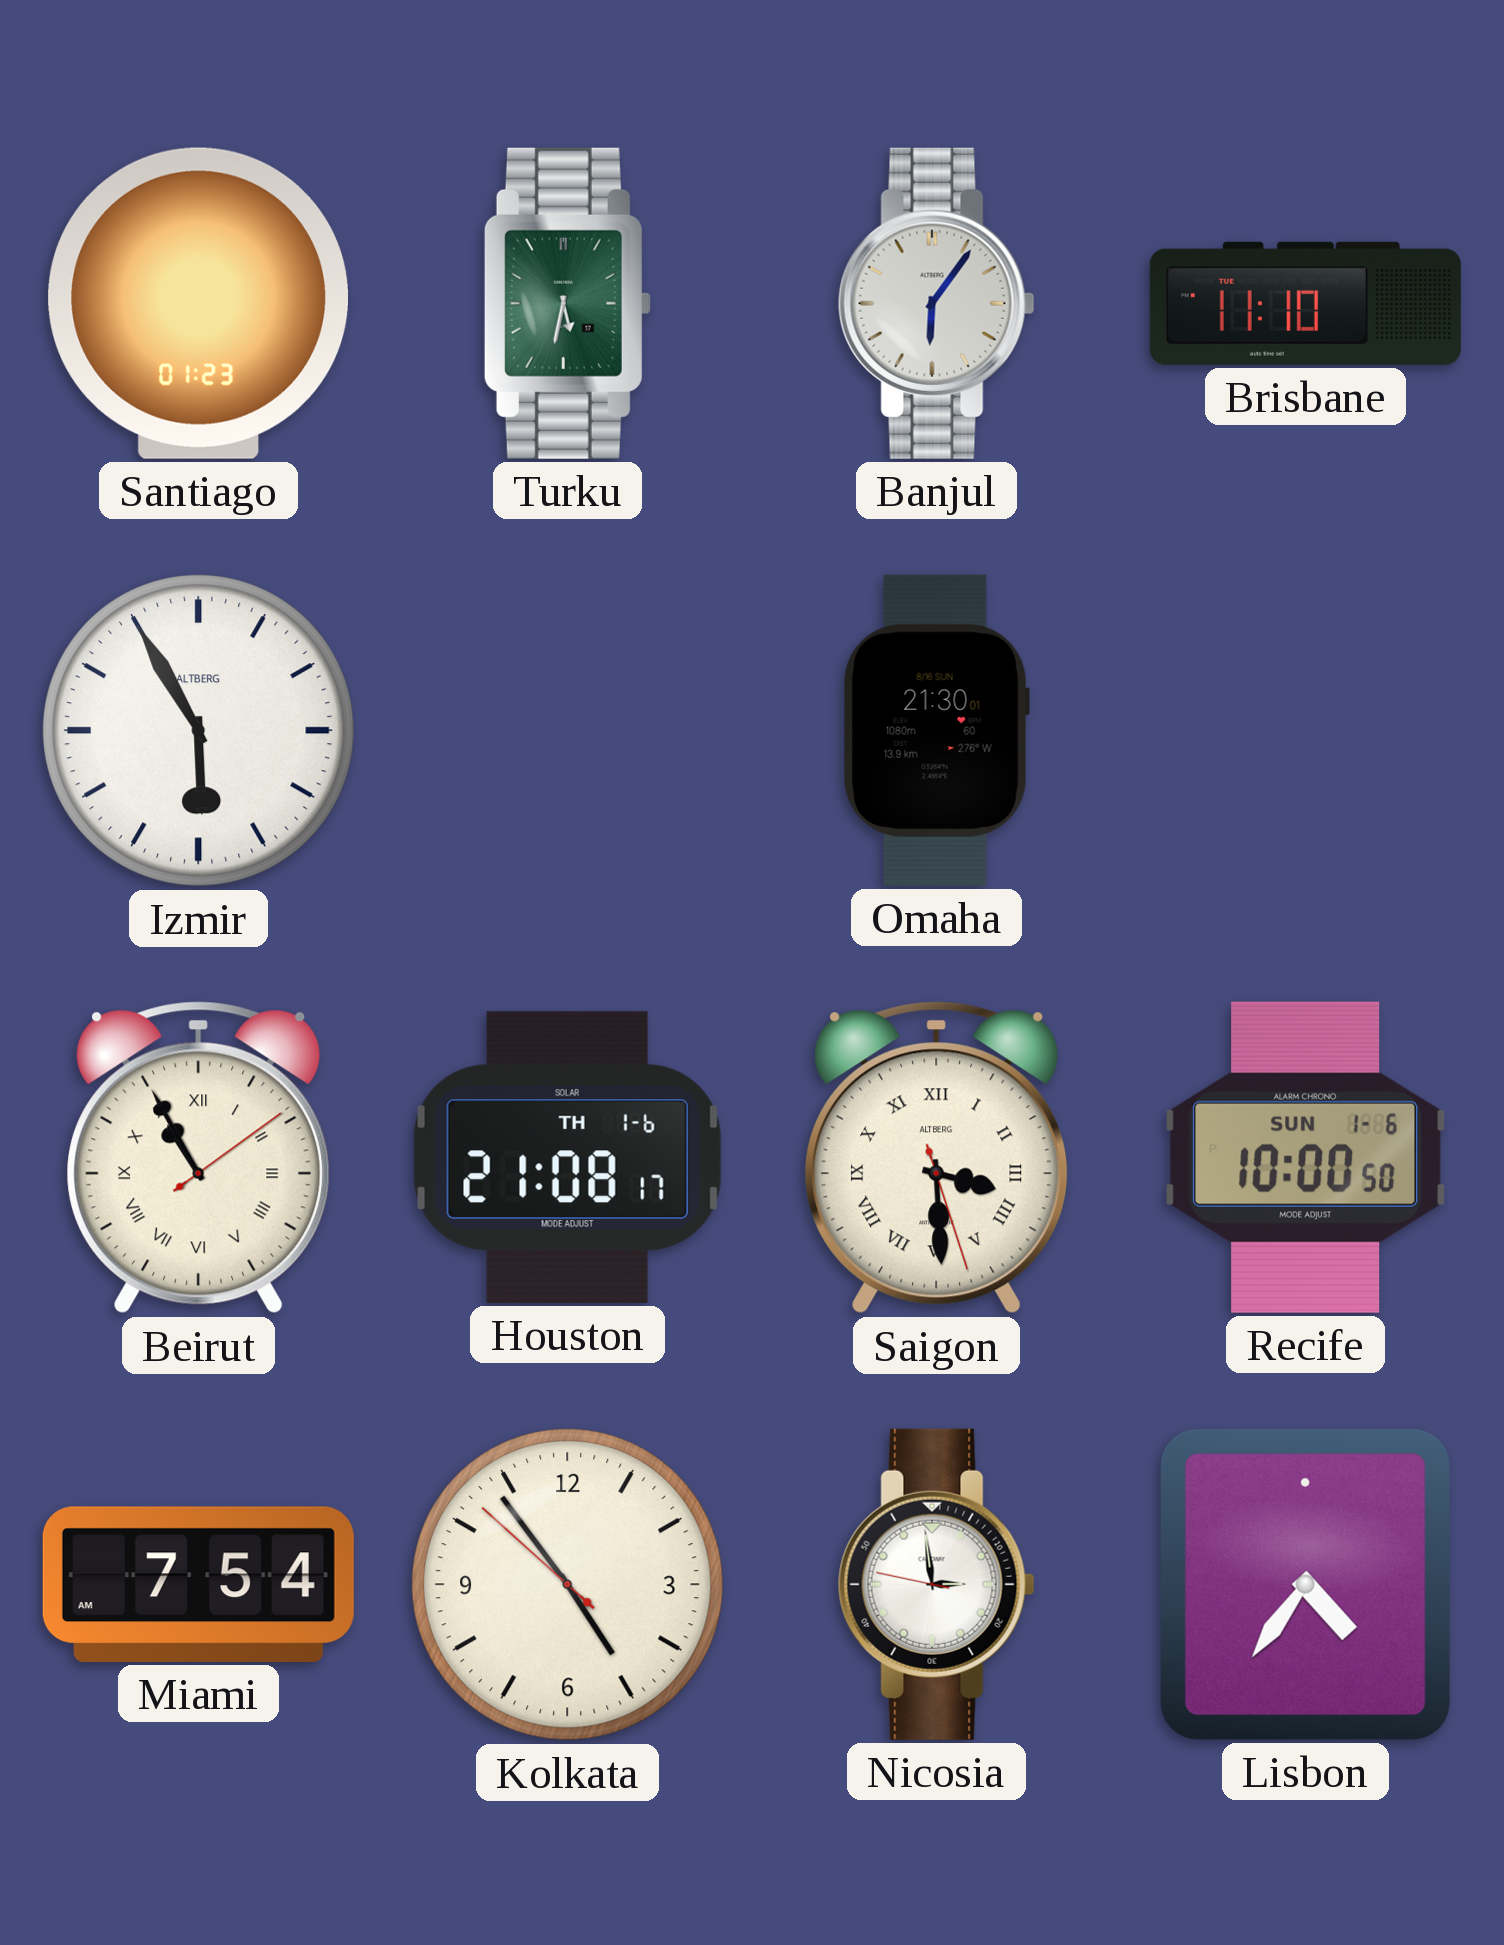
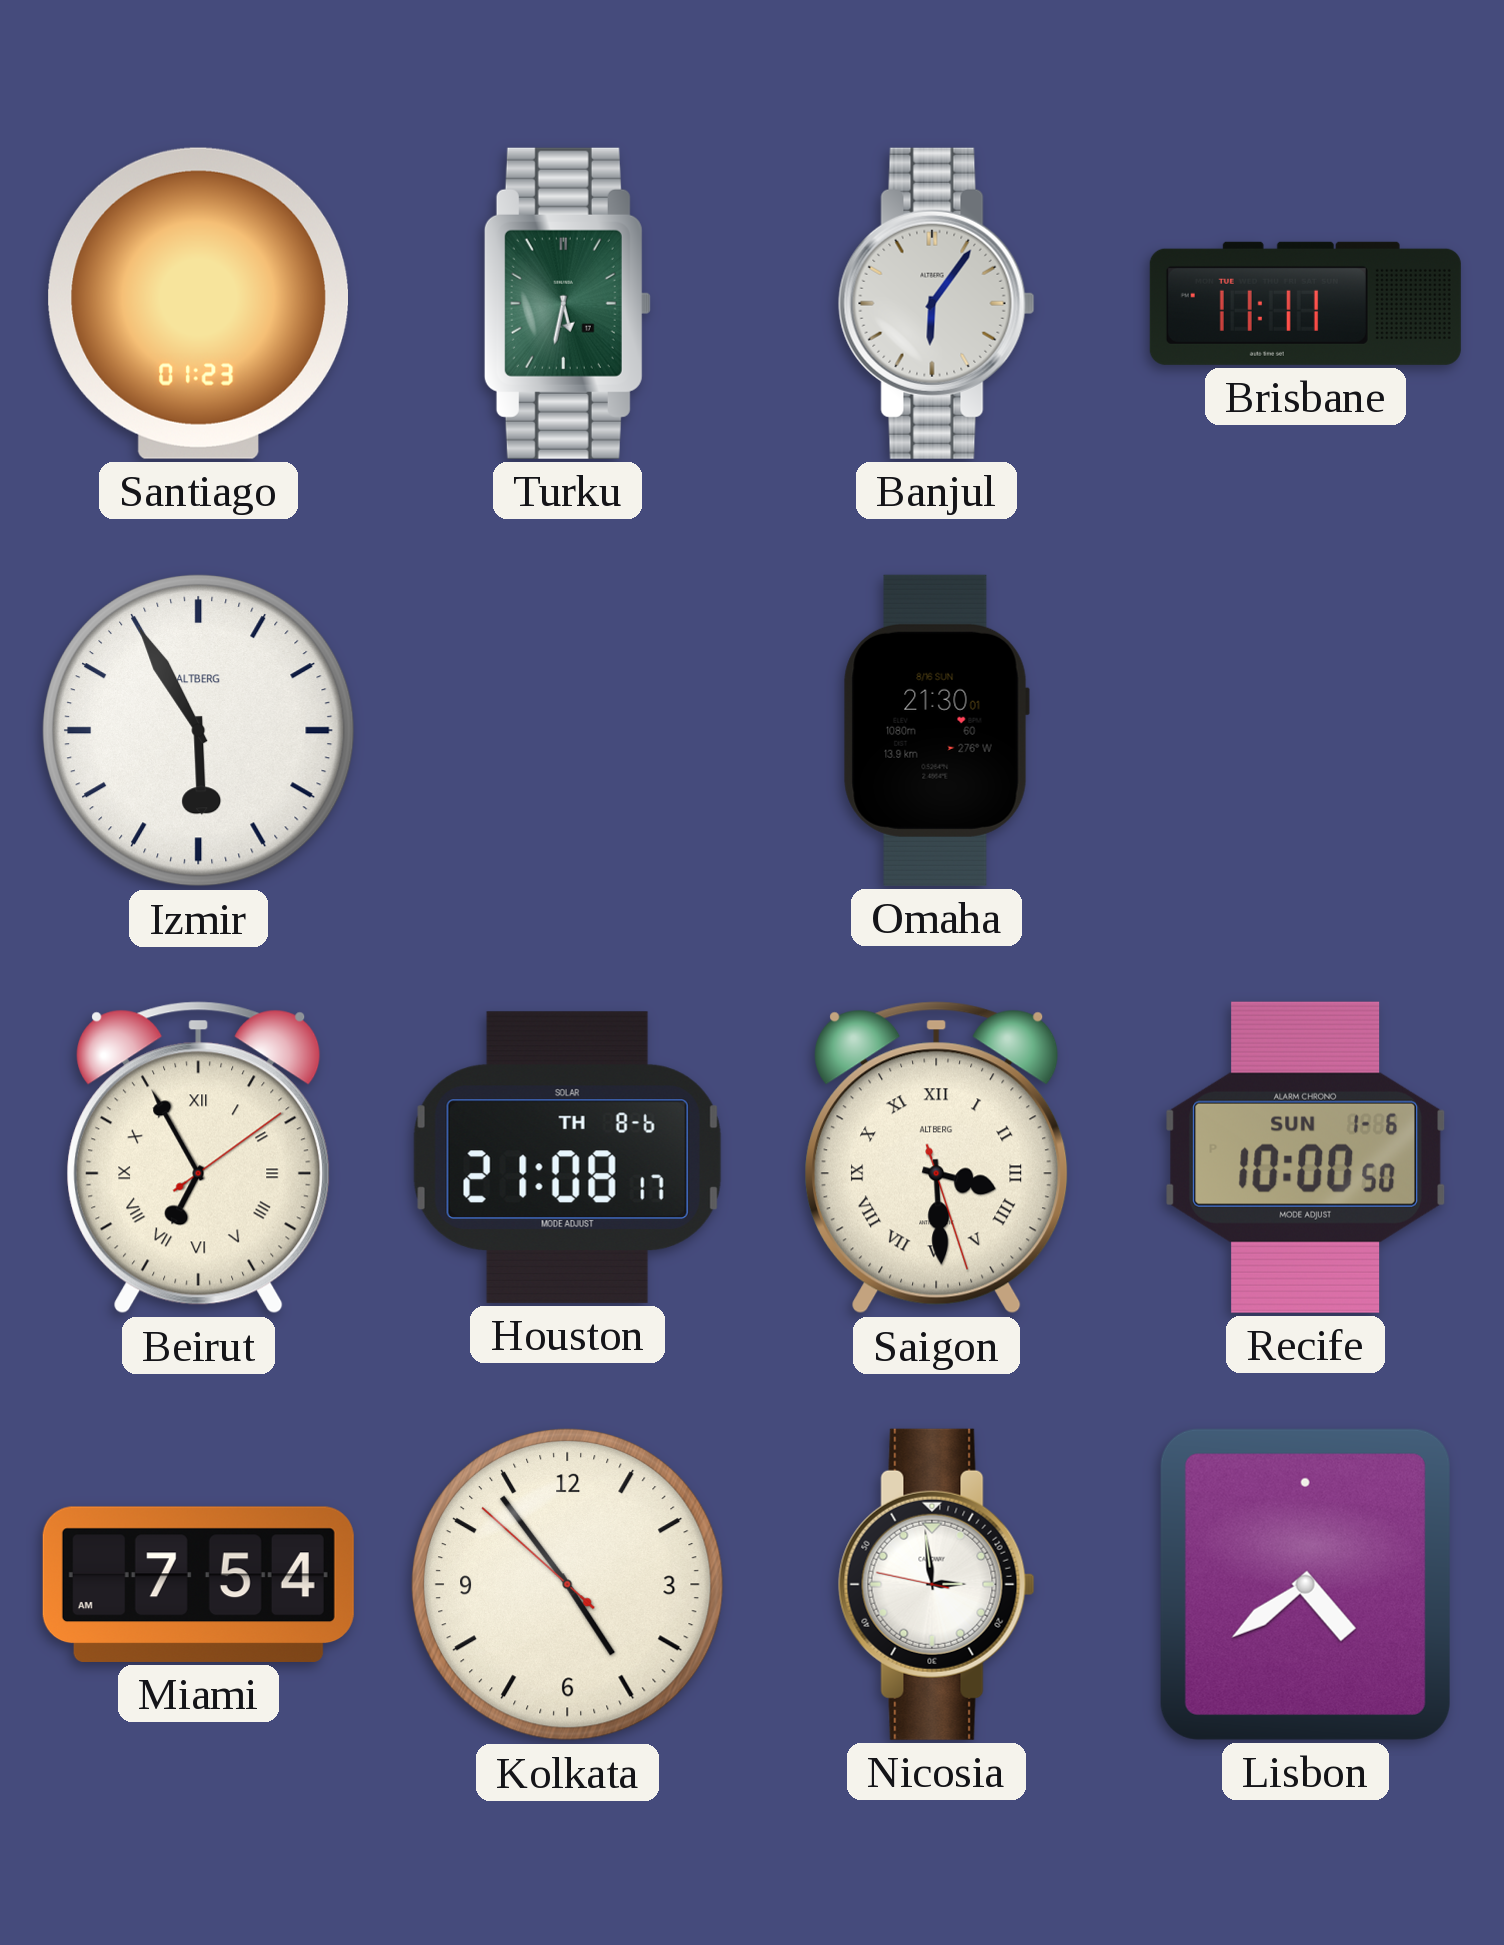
Brisbane: 11:10 -> 11:11
Beirut: 10:55 -> 6:55
Houston date: TH 1-6 -> TH 8-6
Lisbon: 4:36 -> 4:39
